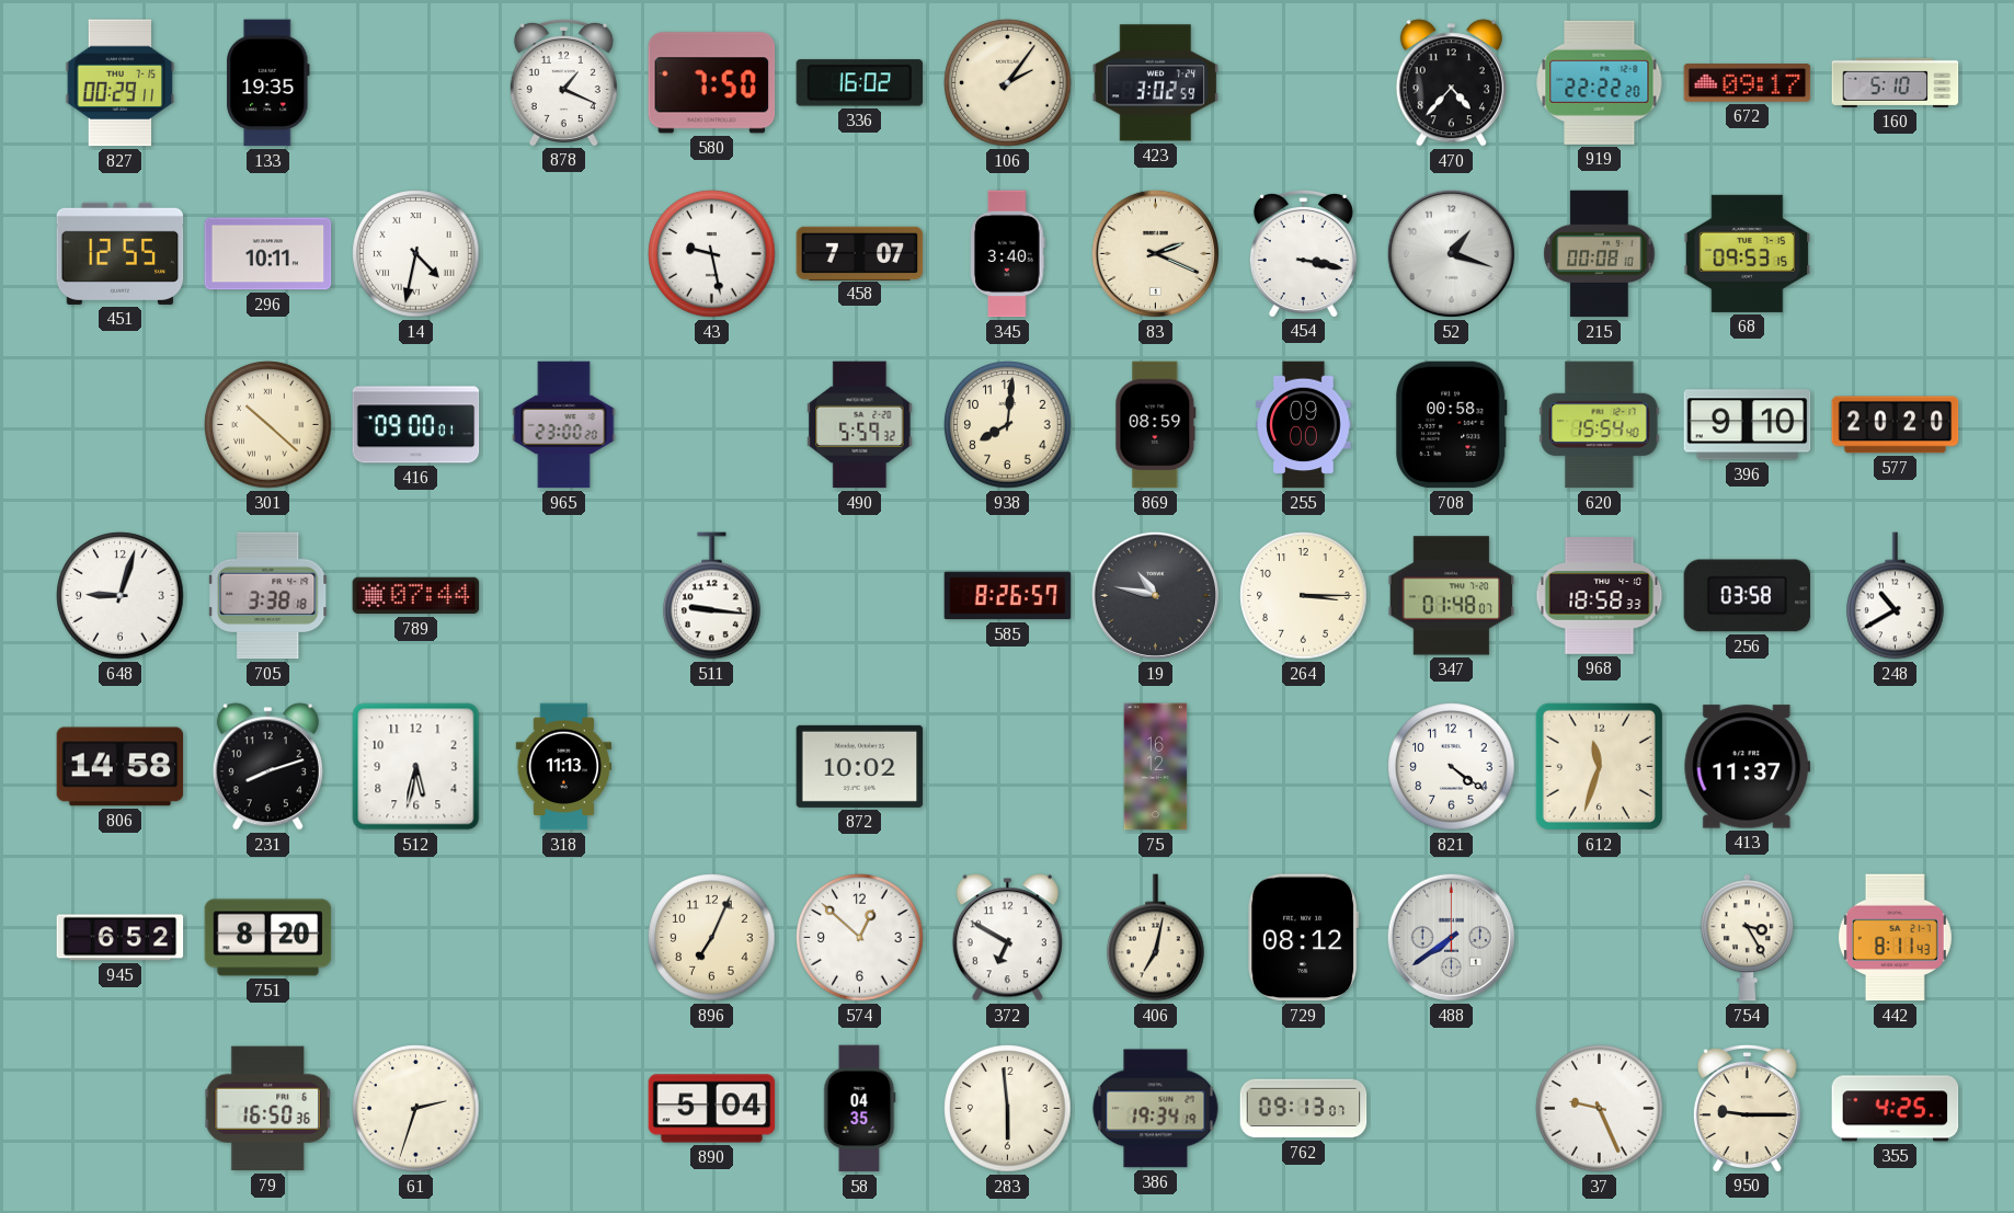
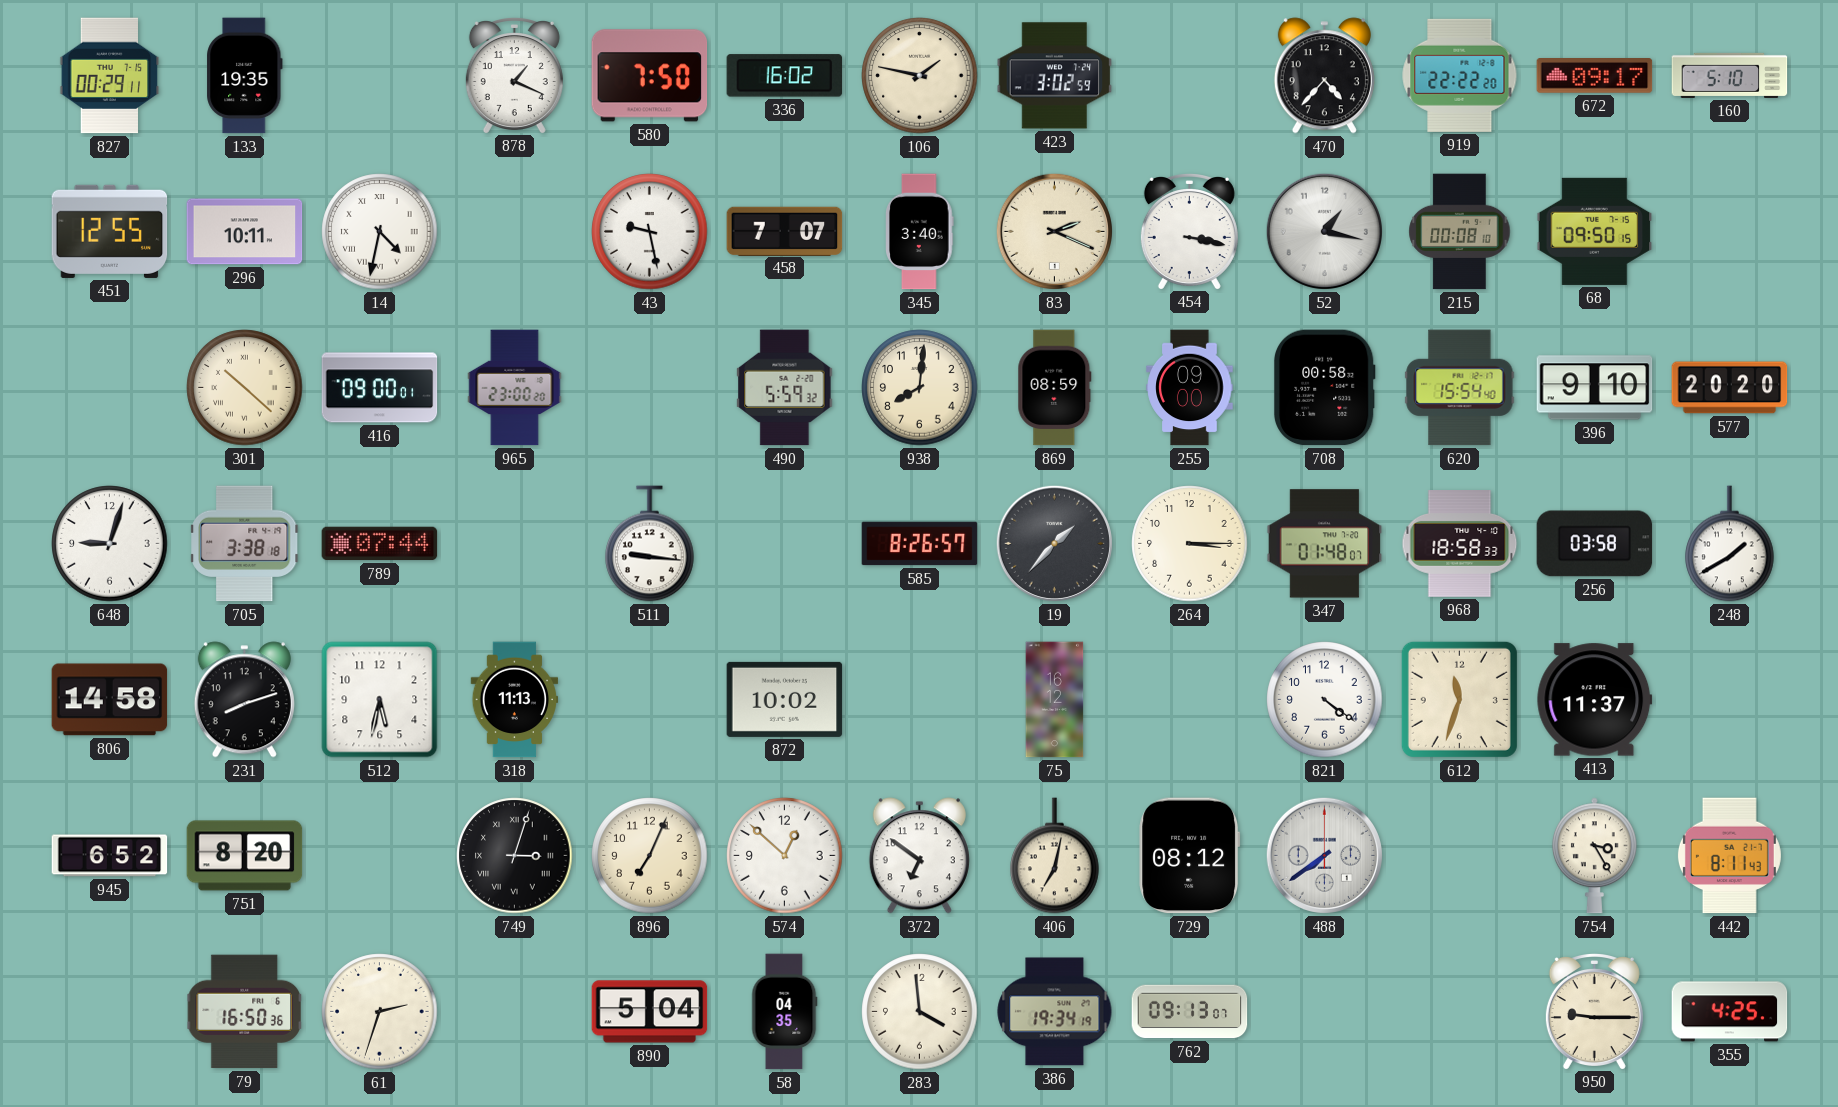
106: 2:06 -> 1:47
52: 1:18 -> 1:17
68: 09:53 -> 09:50
19: 10:47 -> 1:37
248: 10:40 -> 1:40
749: none -> 3:03
372: 6:50 -> 6:51
283: 5:59 -> 3:59
37: 9:26 -> none
